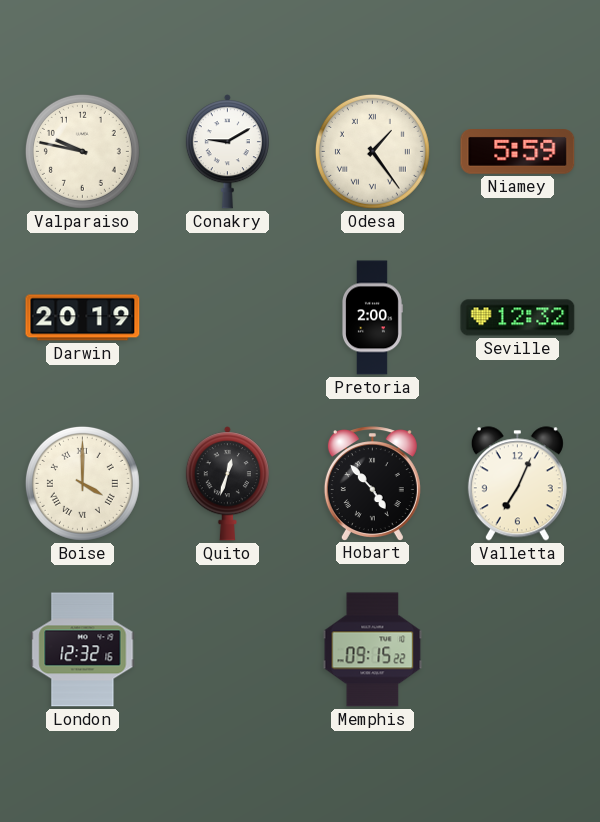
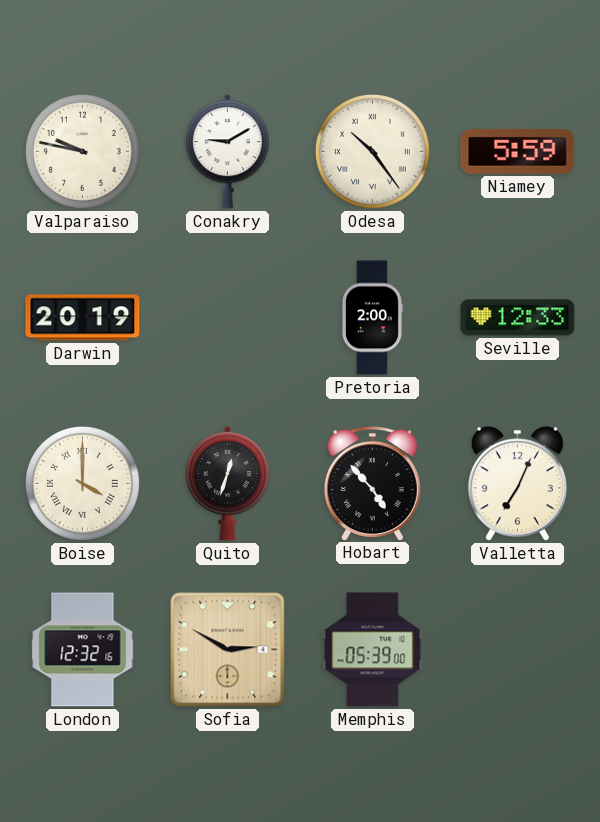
Odesa: 1:24 -> 10:24
Seville: 12:32 -> 12:33
Sofia: none -> 2:50
Memphis: 09:15 -> 05:39
